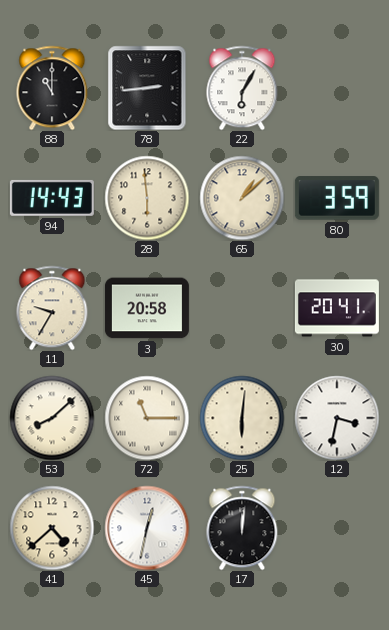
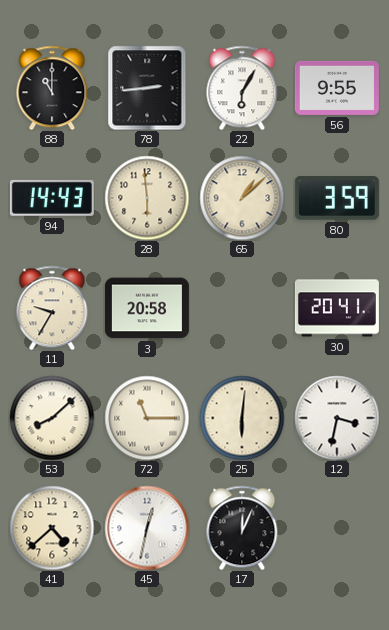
56: none -> 9:55
17: 12:01 -> 12:04
